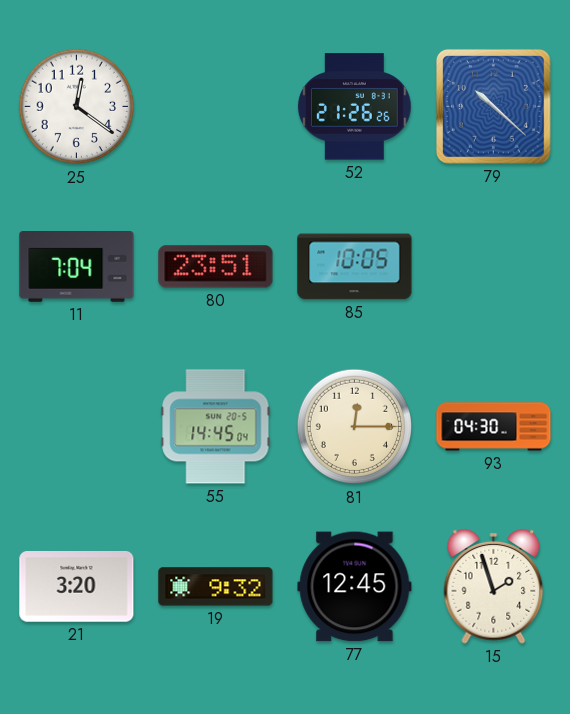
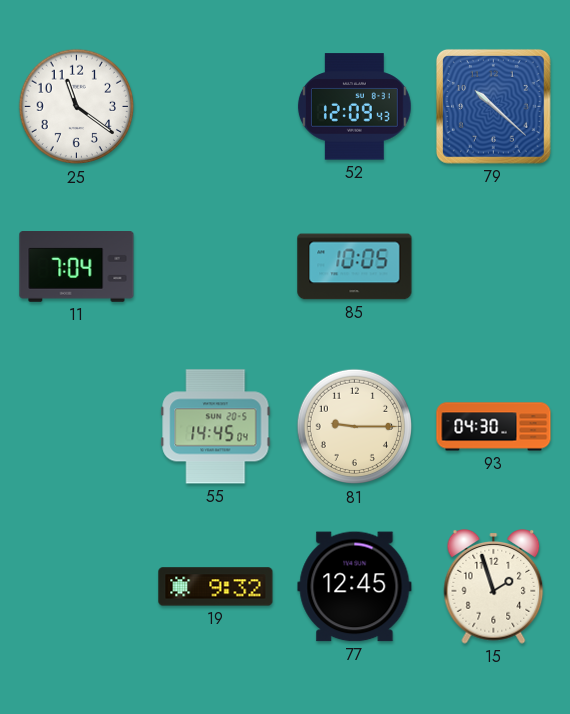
25: 12:21 -> 11:21
52: 21:26 -> 12:09
80: 23:51 -> none
81: 12:15 -> 9:15
21: 3:20 -> none
